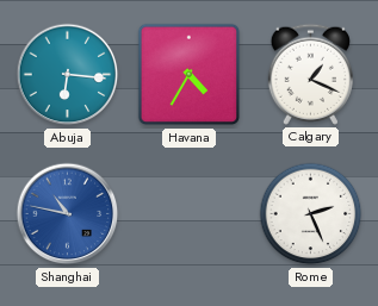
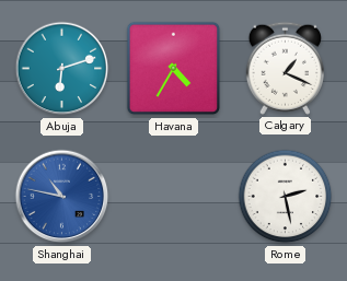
Abuja: 6:16 -> 6:12
Rome: 2:26 -> 2:28
